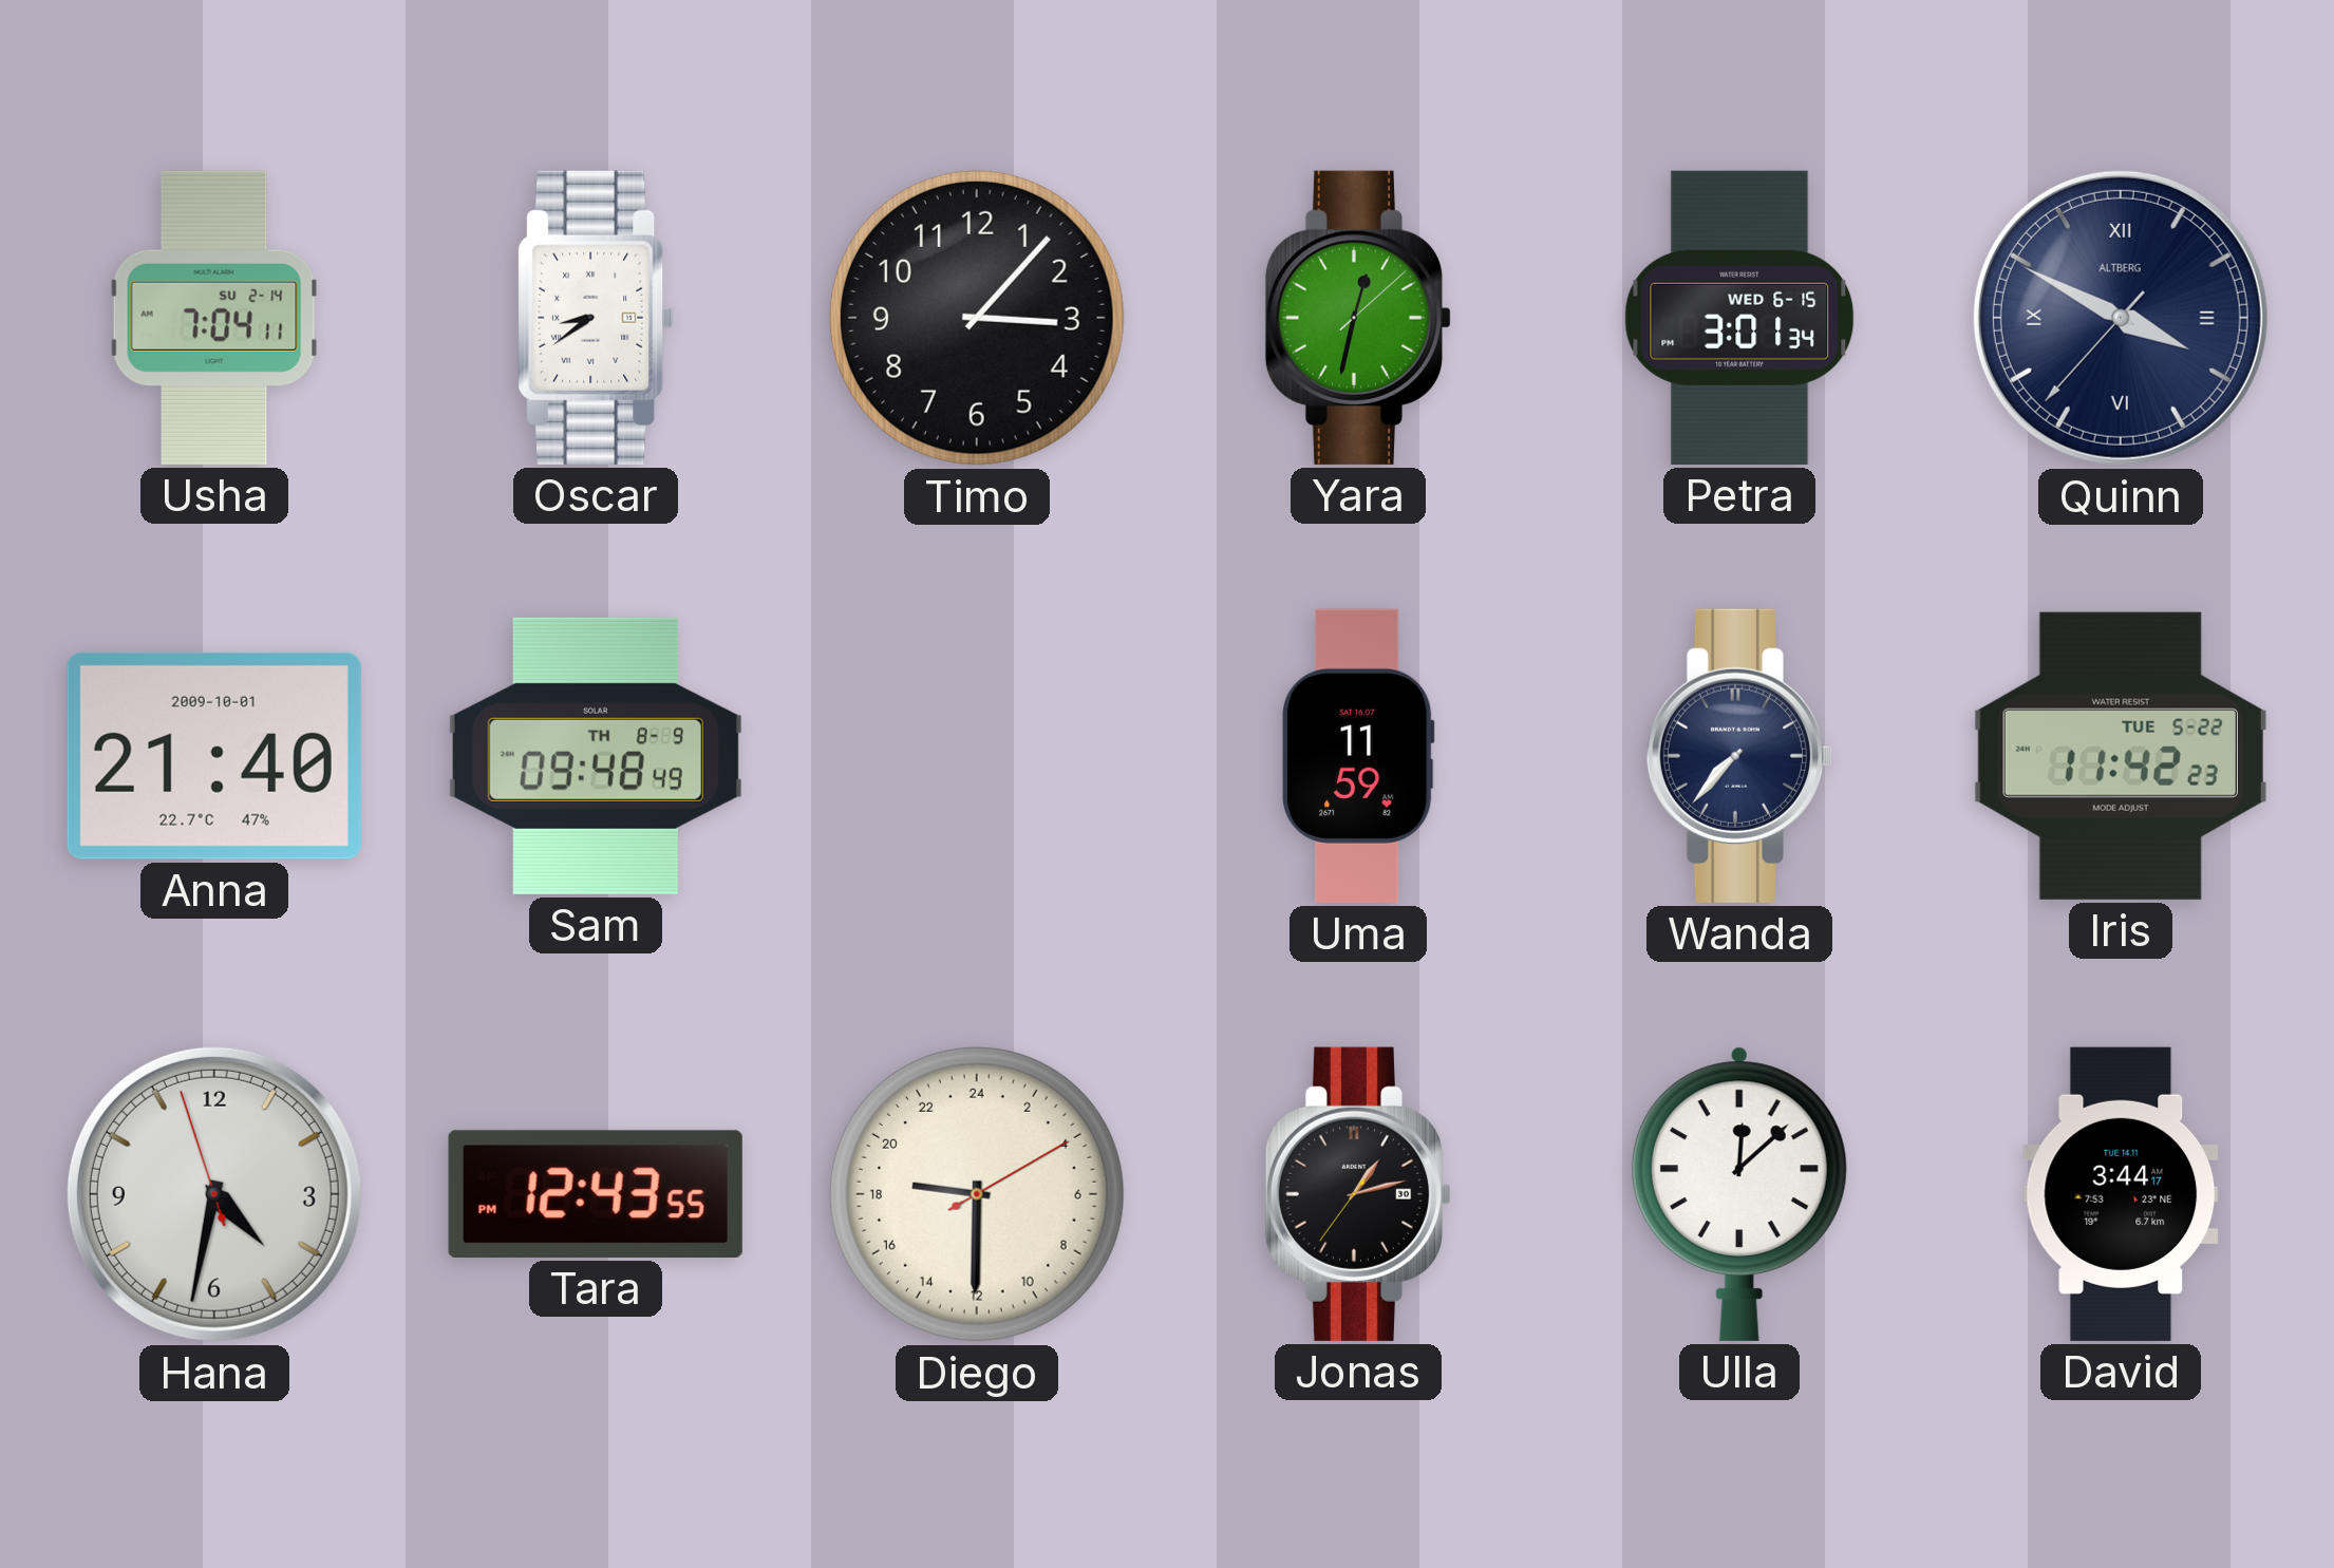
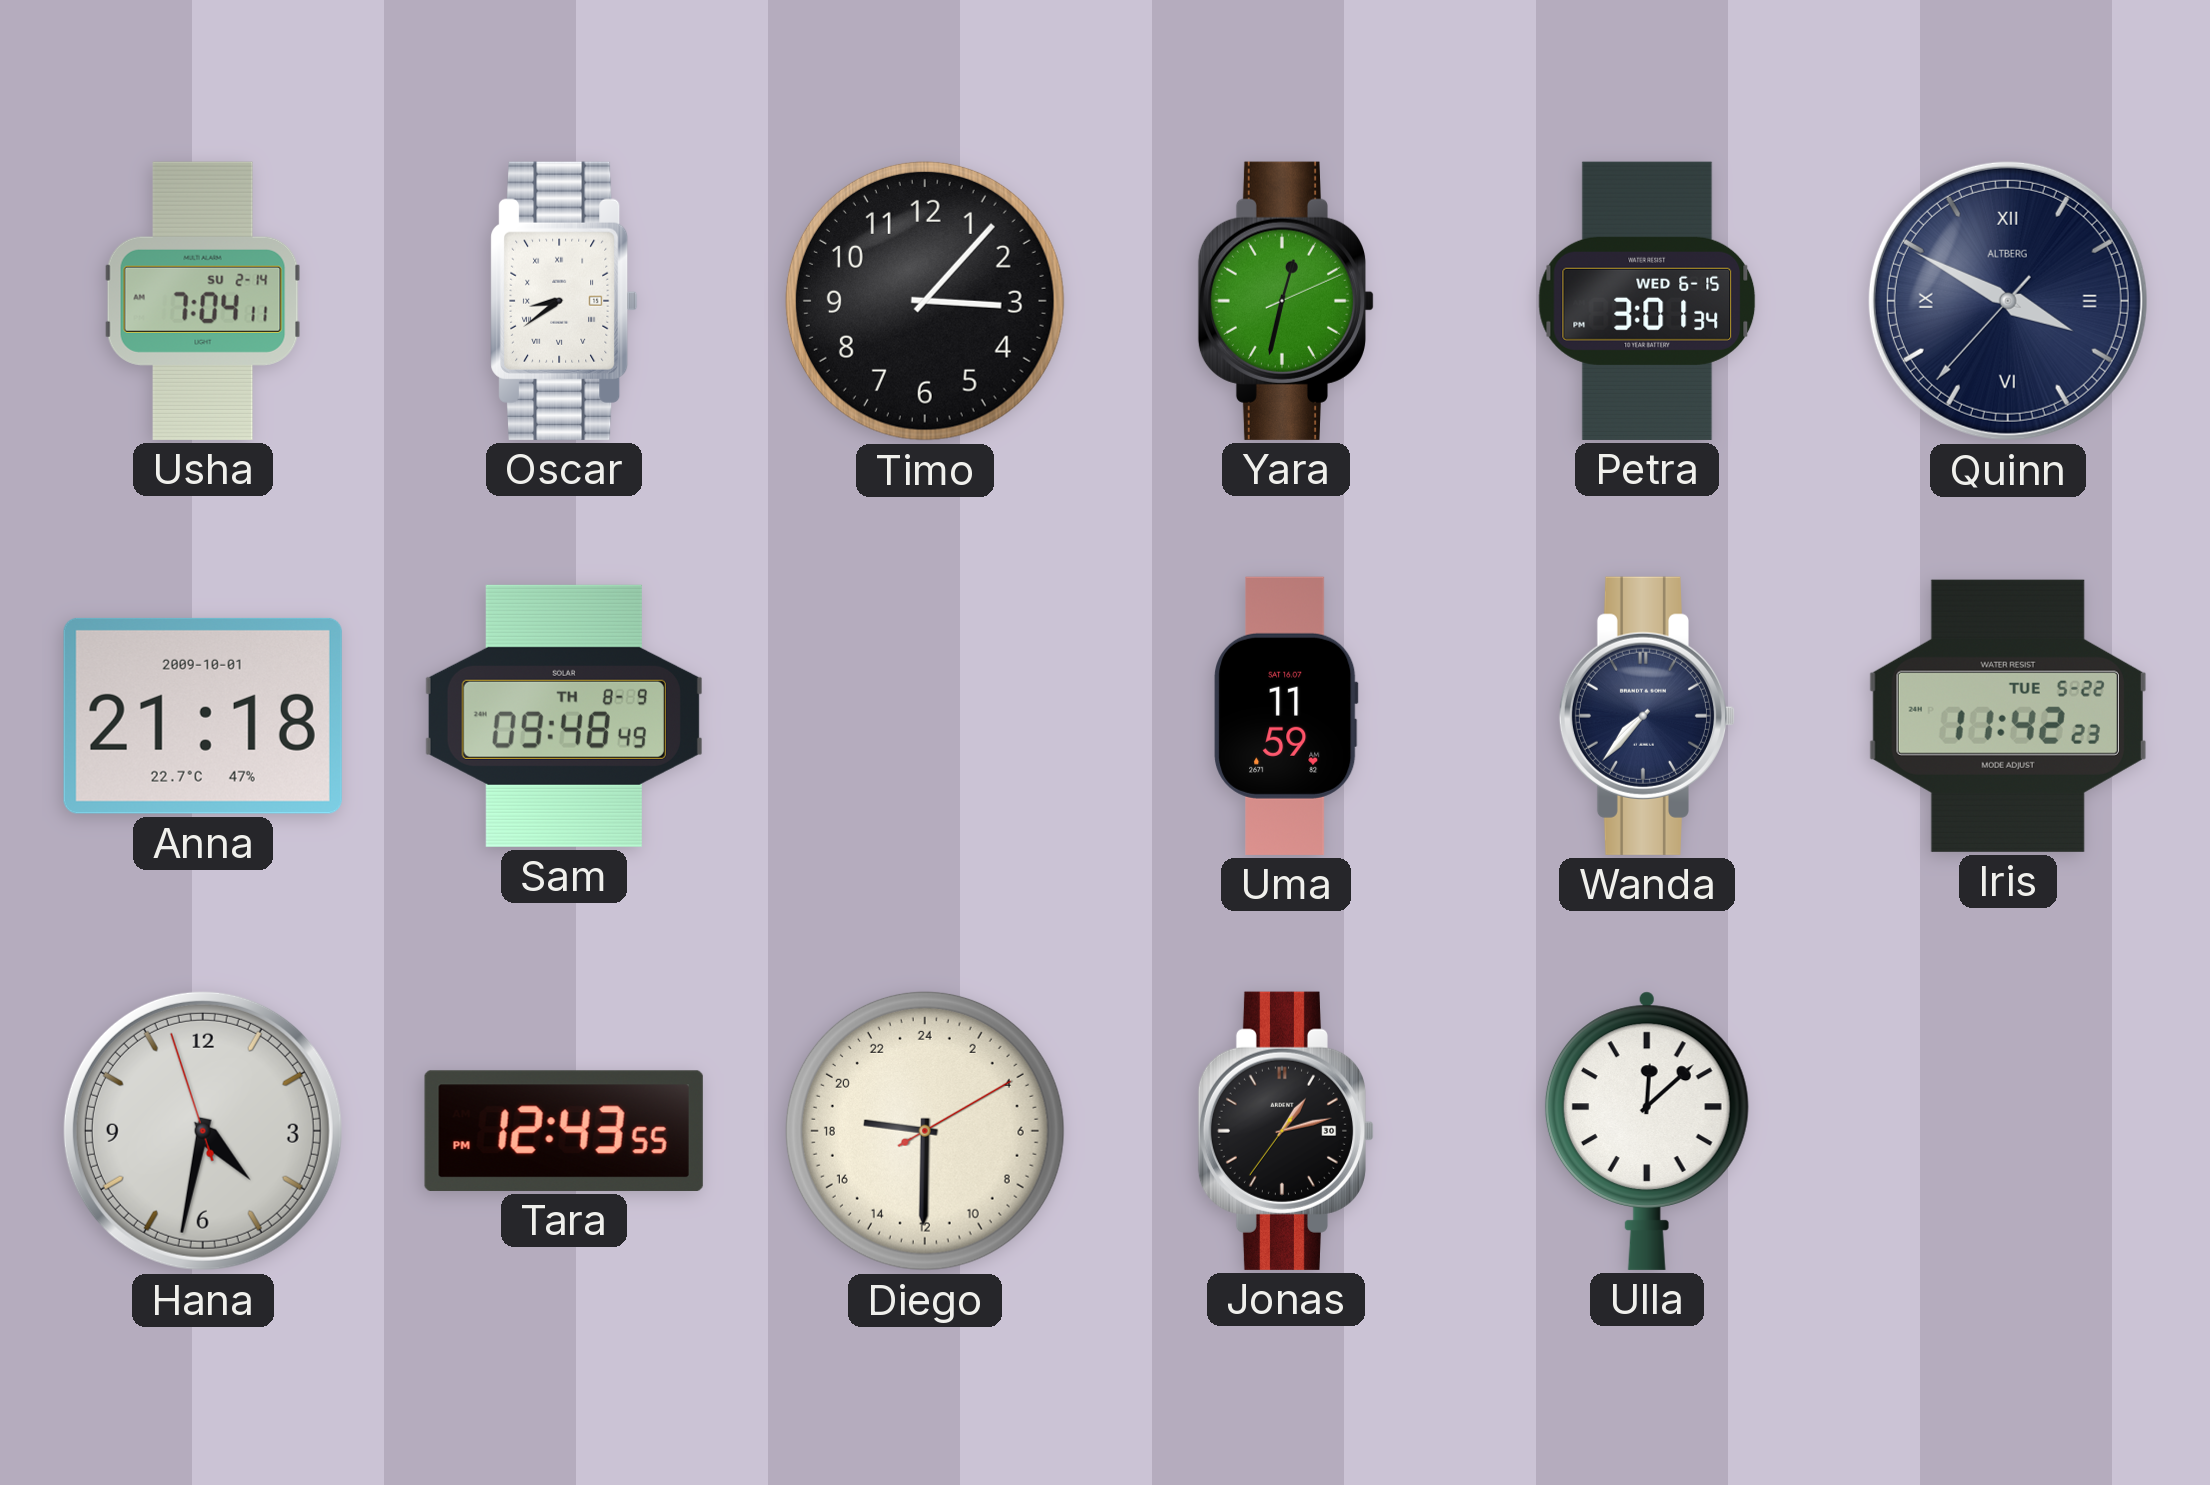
Yara: 12:32:08 -> 12:32:11
Anna: 21:40 -> 21:18
David: 3:44 -> none
